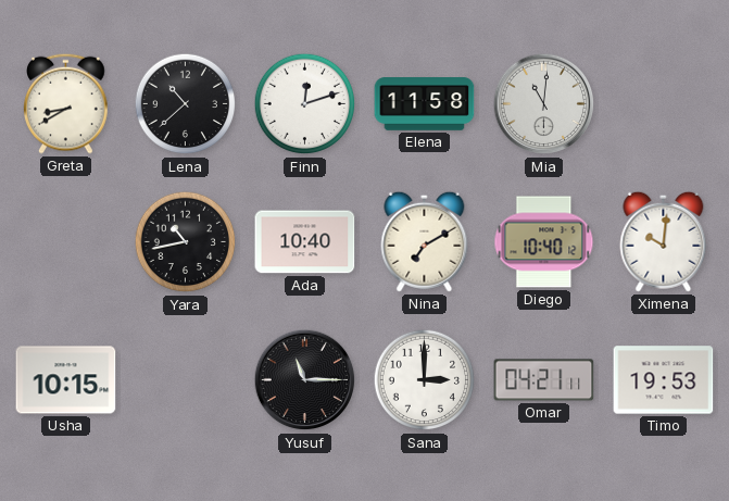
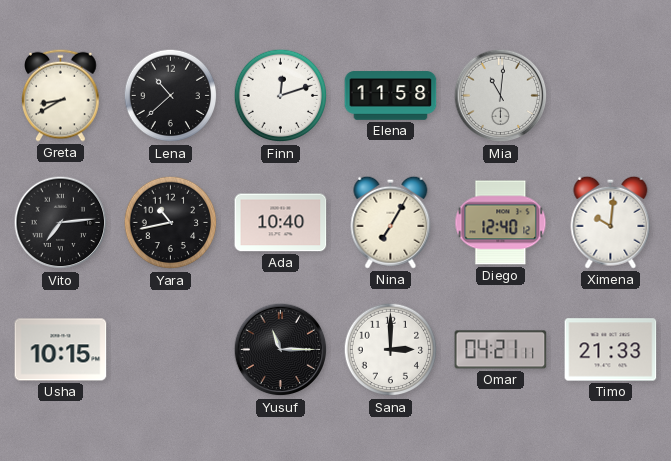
Vito: none -> 7:14
Nina: 7:10 -> 7:05
Diego: 10:40 -> 12:40
Timo: 19:53 -> 21:33
